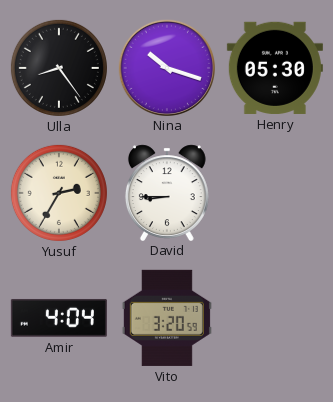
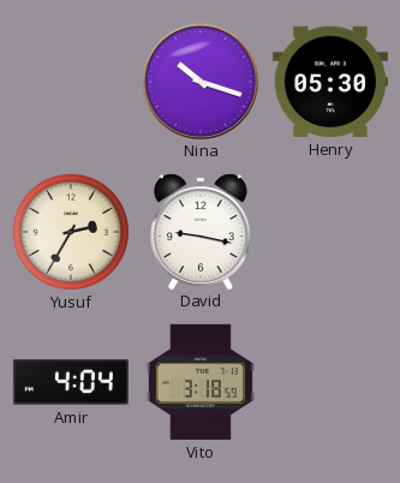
Ulla: 8:24 -> none
David: 8:45 -> 9:17
Vito: 3:20 -> 3:18
